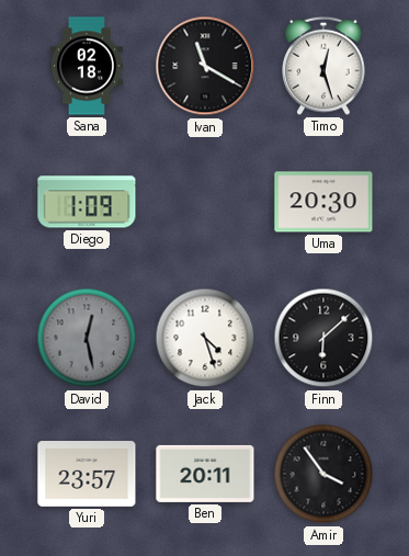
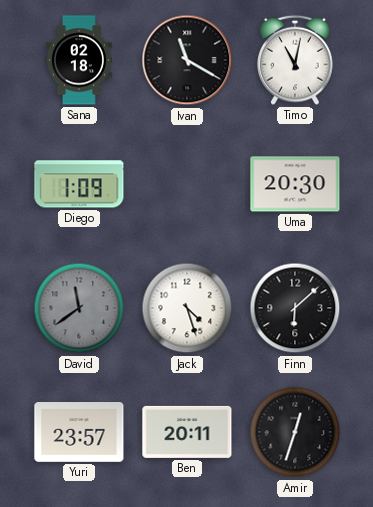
Timo: 12:27 -> 11:02
David: 12:28 -> 11:39
Amir: 3:54 -> 12:33
